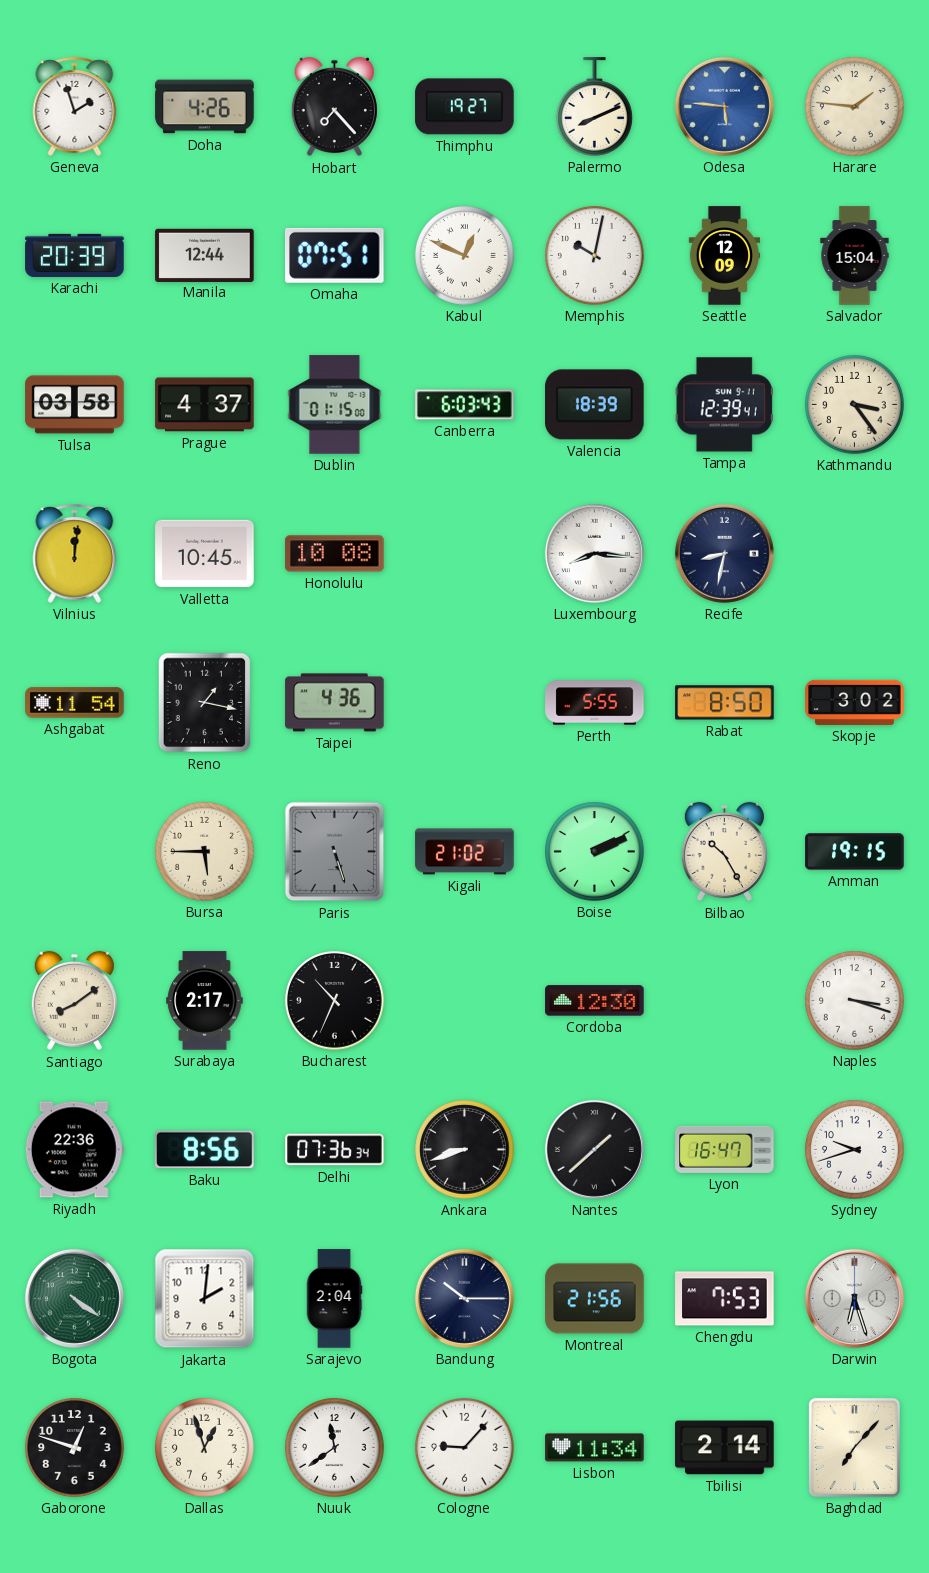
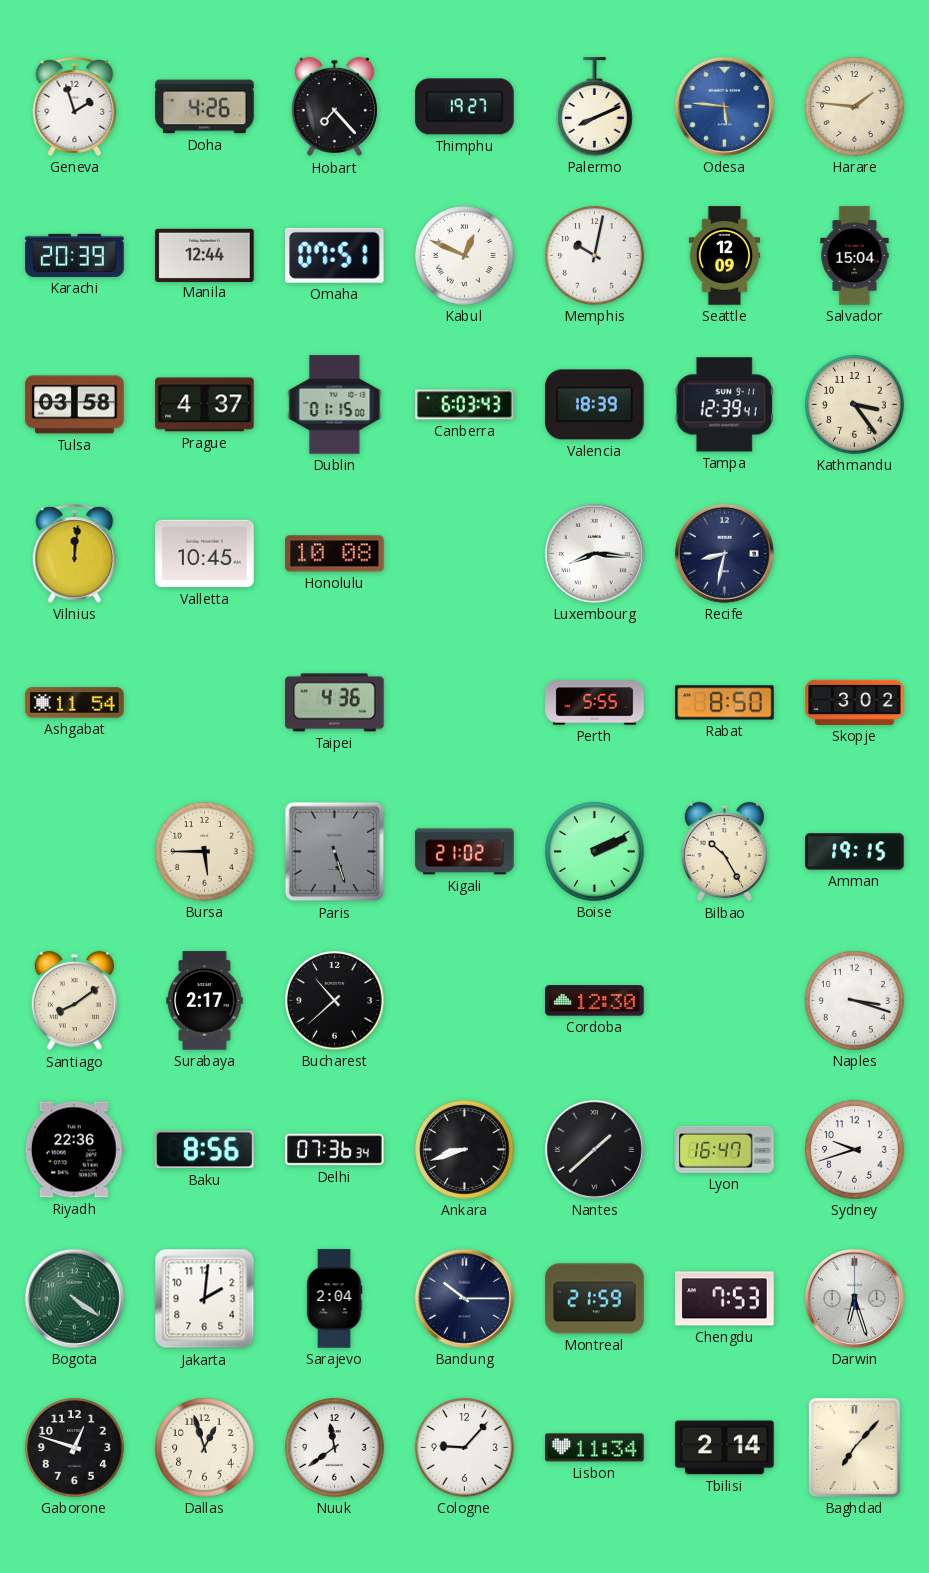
Reno: 1:17 -> none
Bucharest: 10:34 -> 10:38
Montreal: 21:56 -> 21:59
